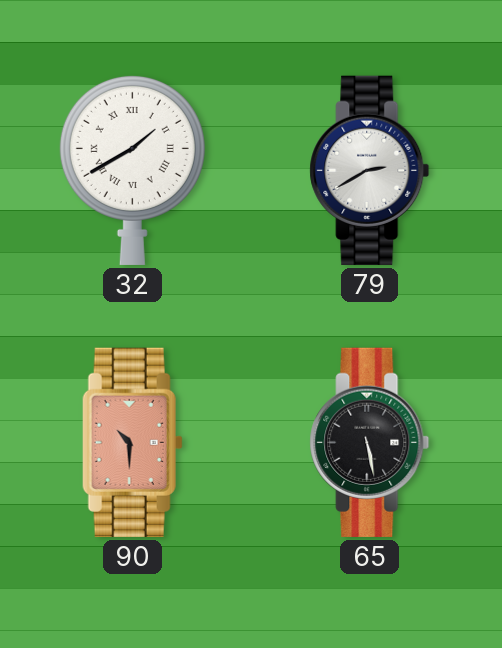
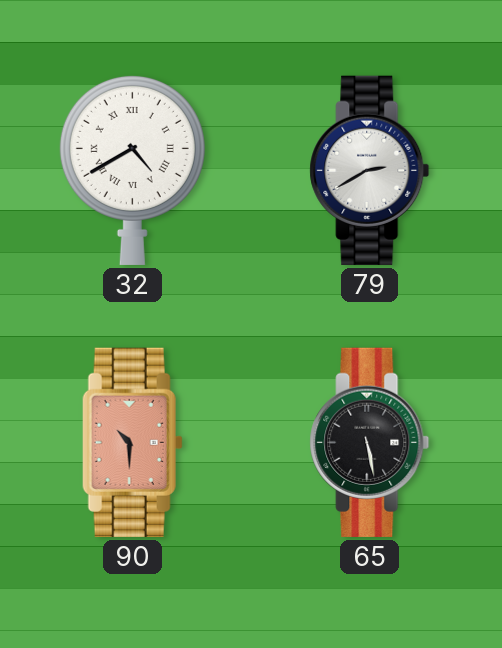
32: 1:40 -> 4:40
